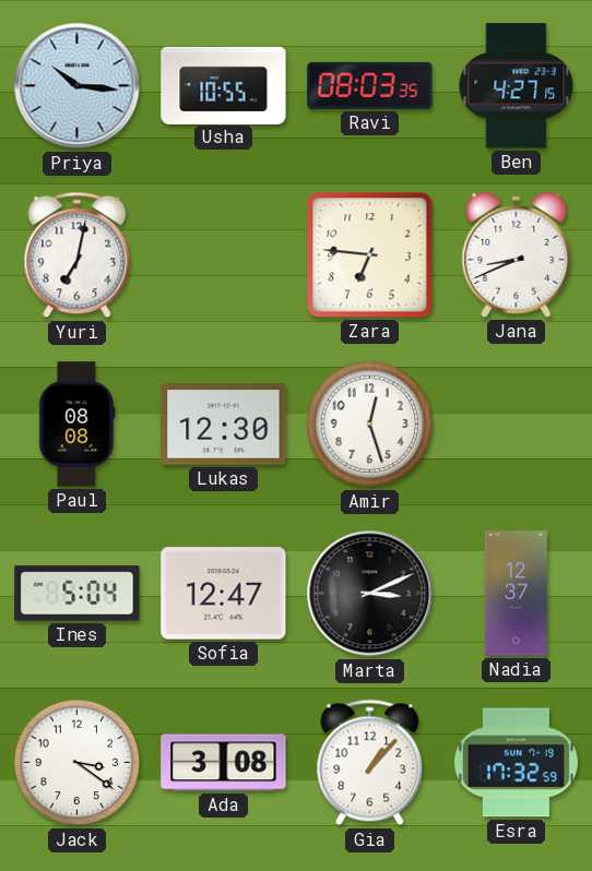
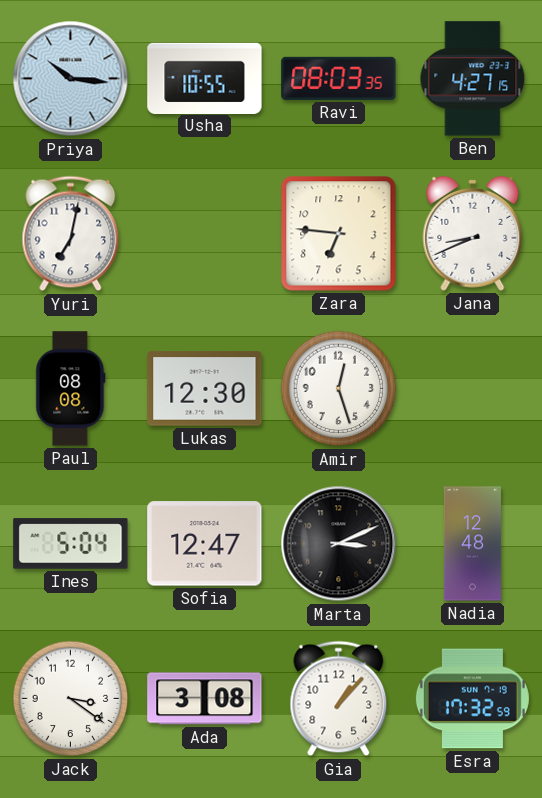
Nadia: 12:37 -> 12:48
